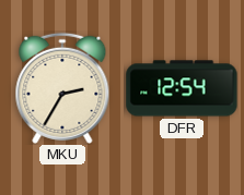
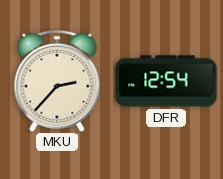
MKU: 2:35 -> 2:37
